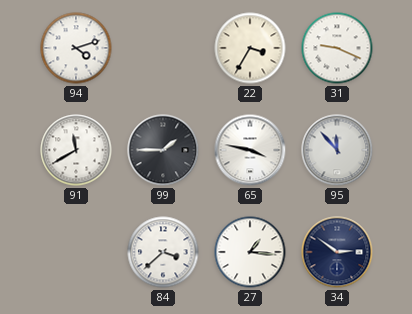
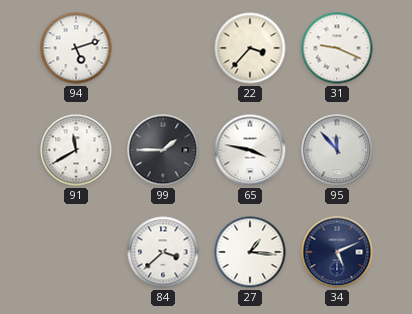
94: 4:12 -> 5:12
22: 3:35 -> 3:37
34: 2:51 -> 5:11
